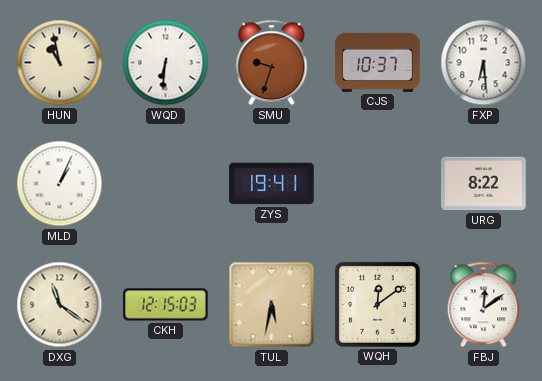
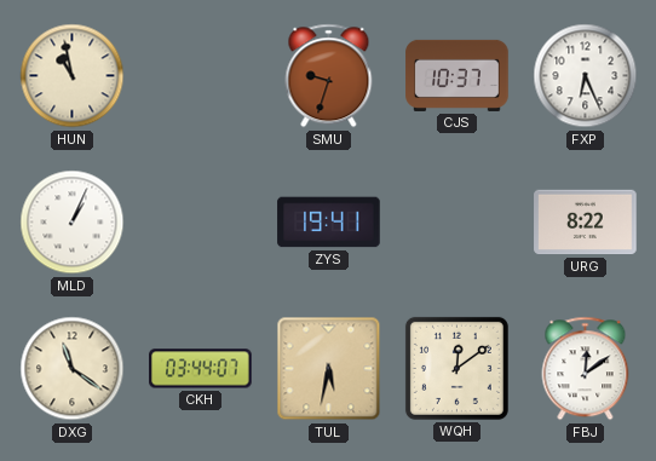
WQD: 6:31 -> none
FXP: 6:29 -> 6:26
CKH: 12:15 -> 03:44
